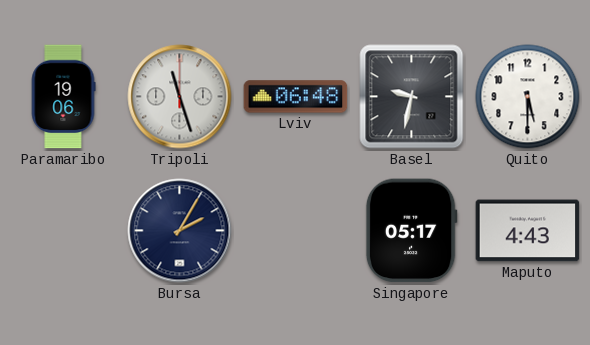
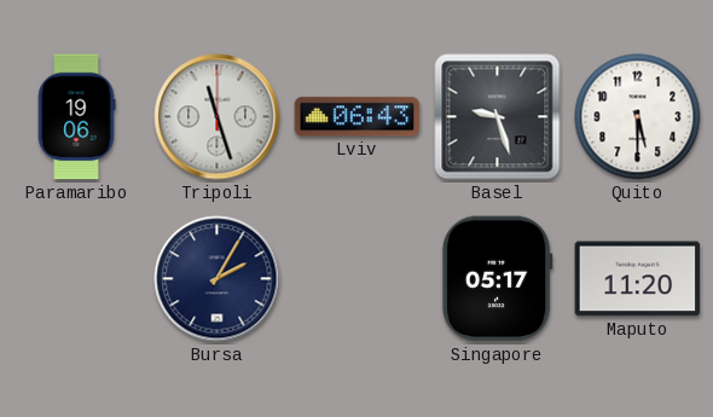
Lviv: 06:48 -> 06:43
Basel: 9:32 -> 9:27
Maputo: 4:43 -> 11:20
